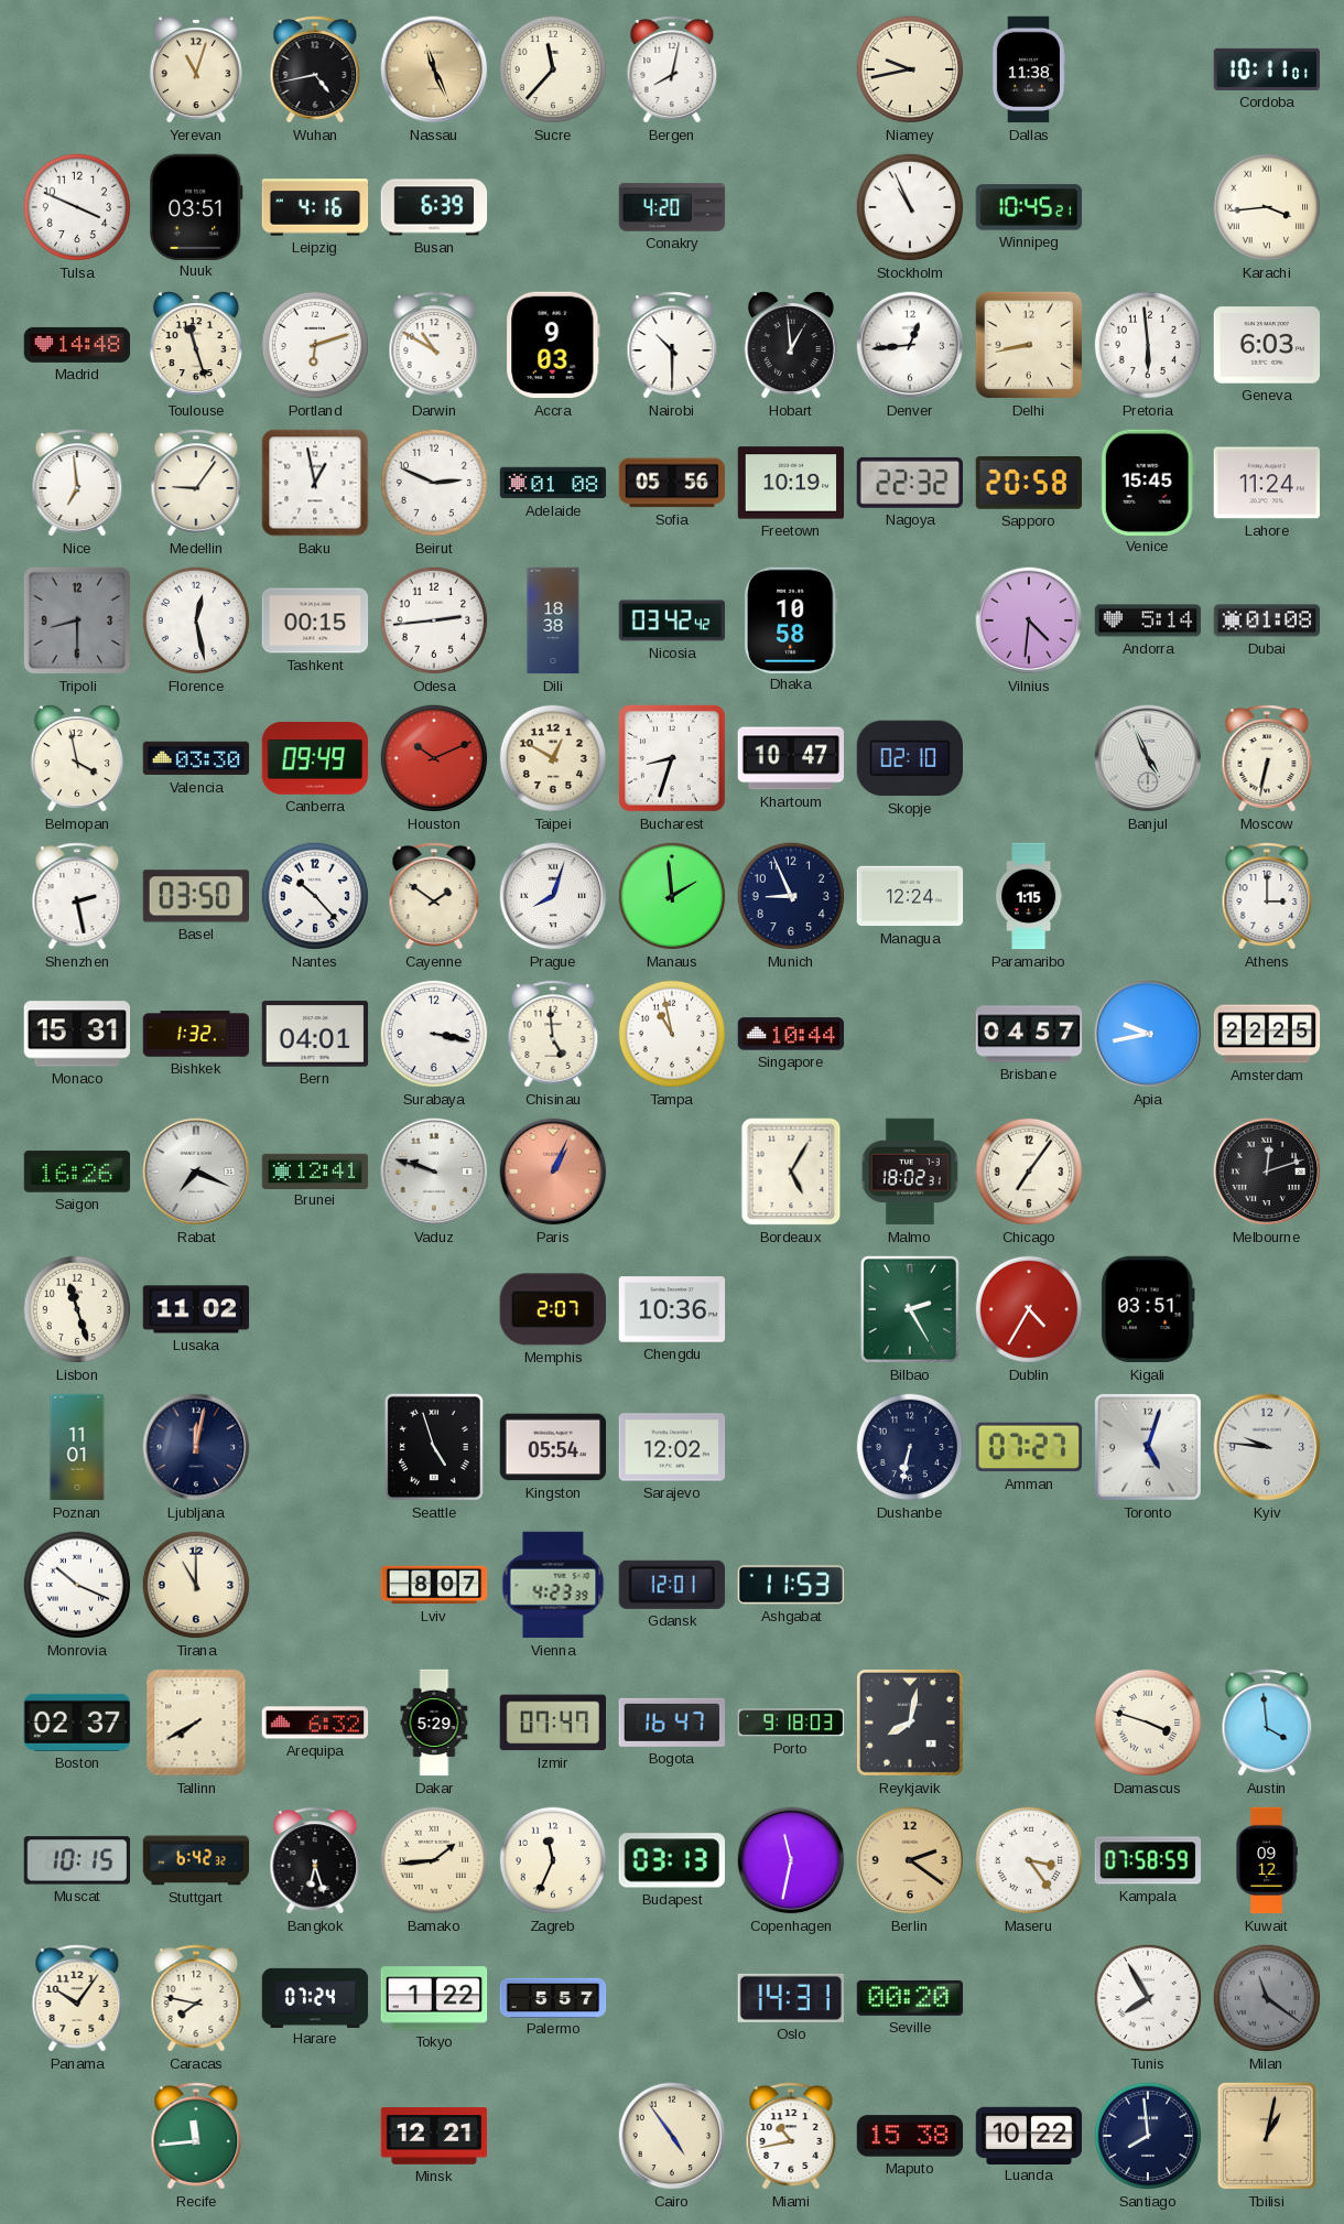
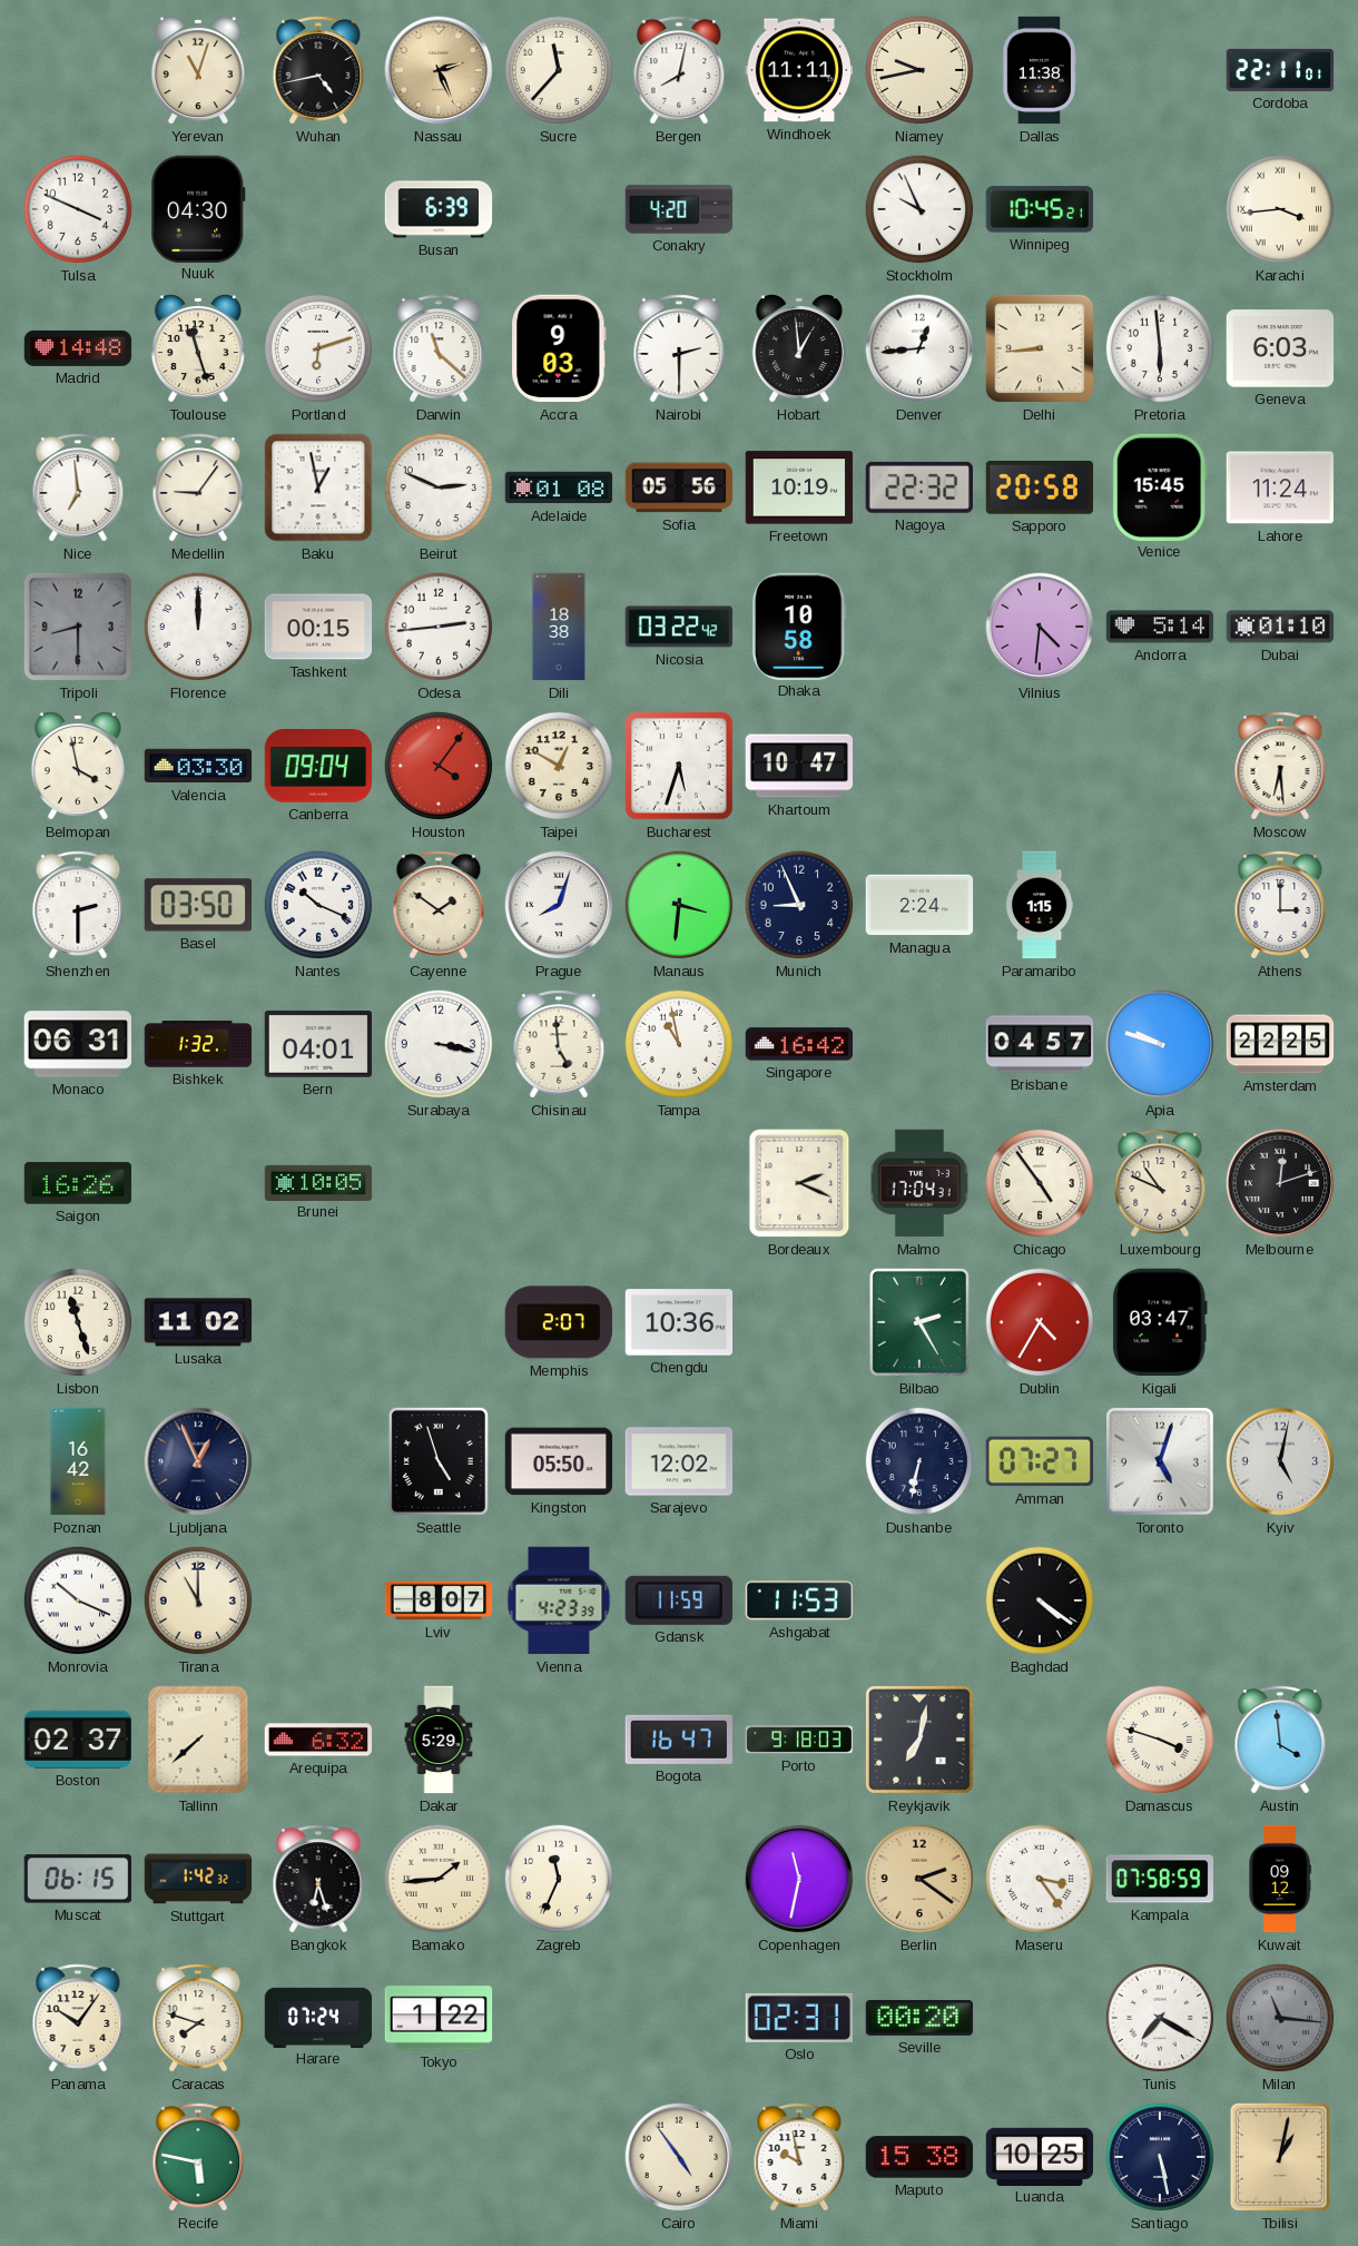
Nassau: 11:26 -> 2:26
Windhoek: none -> 11:11
Cordoba: 10:11 -> 22:11
Nuuk: 03:51 -> 04:30
Leipzig: 4:16 -> none
Stockholm: 10:56 -> 9:56
Darwin: 10:50 -> 11:22
Nairobi: 10:30 -> 2:30
Delhi: 8:43 -> 8:44
Florence: 12:28 -> 12:00
Nicosia: 03:42 -> 03:22
Dubai: 01:08 -> 01:10
Canberra: 09:49 -> 09:04
Houston: 10:11 -> 4:06
Bucharest: 8:33 -> 5:33
Skopje: 02:10 -> none
Banjul: 4:56 -> none
Moscow: 6:32 -> 6:29
Shenzhen: 2:28 -> 2:30
Nantes: 10:23 -> 10:19
Manaus: 1:59 -> 3:31
Managua: 12:24 -> 2:24
Monaco: 15:31 -> 06:31
Singapore: 10:44 -> 16:42
Apia: 9:43 -> 9:48
Rabat: 7:19 -> none
Brunei: 12:41 -> 10:05
Vaduz: 9:48 -> none
Paris: 1:04 -> none
Bordeaux: 5:05 -> 2:19
Malmo: 18:02 -> 17:04
Chicago: 7:06 -> 4:54
Luxembourg: none -> 10:49
Kigali: 03:51 -> 03:47
Poznan: 11:01 -> 16:42
Ljubljana: 12:02 -> 12:56
Kingston: 05:54 -> 05:50
Kyiv: 9:46 -> 5:02
Gdansk: 12:01 -> 11:59
Baghdad: none -> 4:21
Tallinn: 7:40 -> 7:38
Izmir: 07:47 -> none
Reykjavik: 8:02 -> 7:02
Muscat: 10:15 -> 06:15
Stuttgart: 6:42 -> 1:42
Budapest: 03:13 -> none
Caracas: 7:47 -> 7:48
Palermo: 5:57 -> none
Oslo: 14:31 -> 02:31
Tunis: 7:55 -> 7:20
Milan: 11:21 -> 11:16
Recife: 11:44 -> 5:47
Minsk: 12:21 -> none
Miami: 10:43 -> 9:58
Luanda: 10:22 -> 10:25
Santiago: 7:59 -> 5:28
